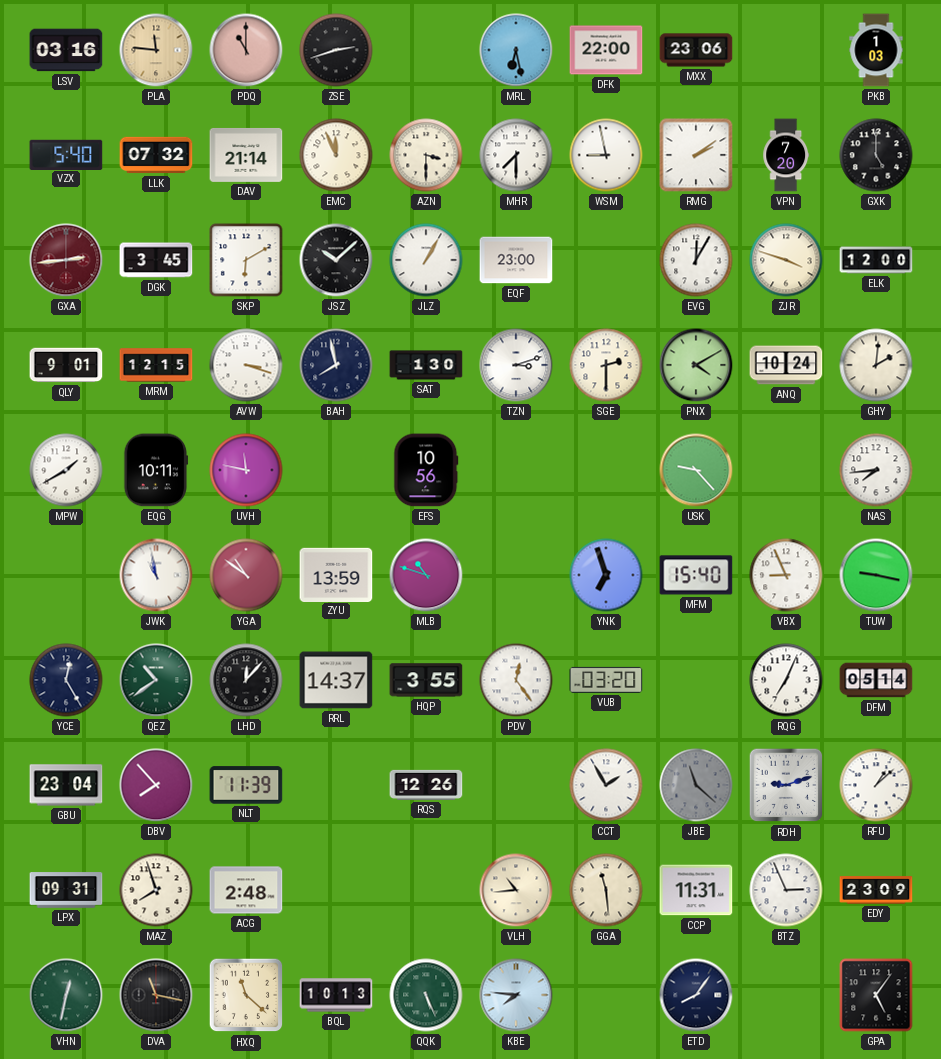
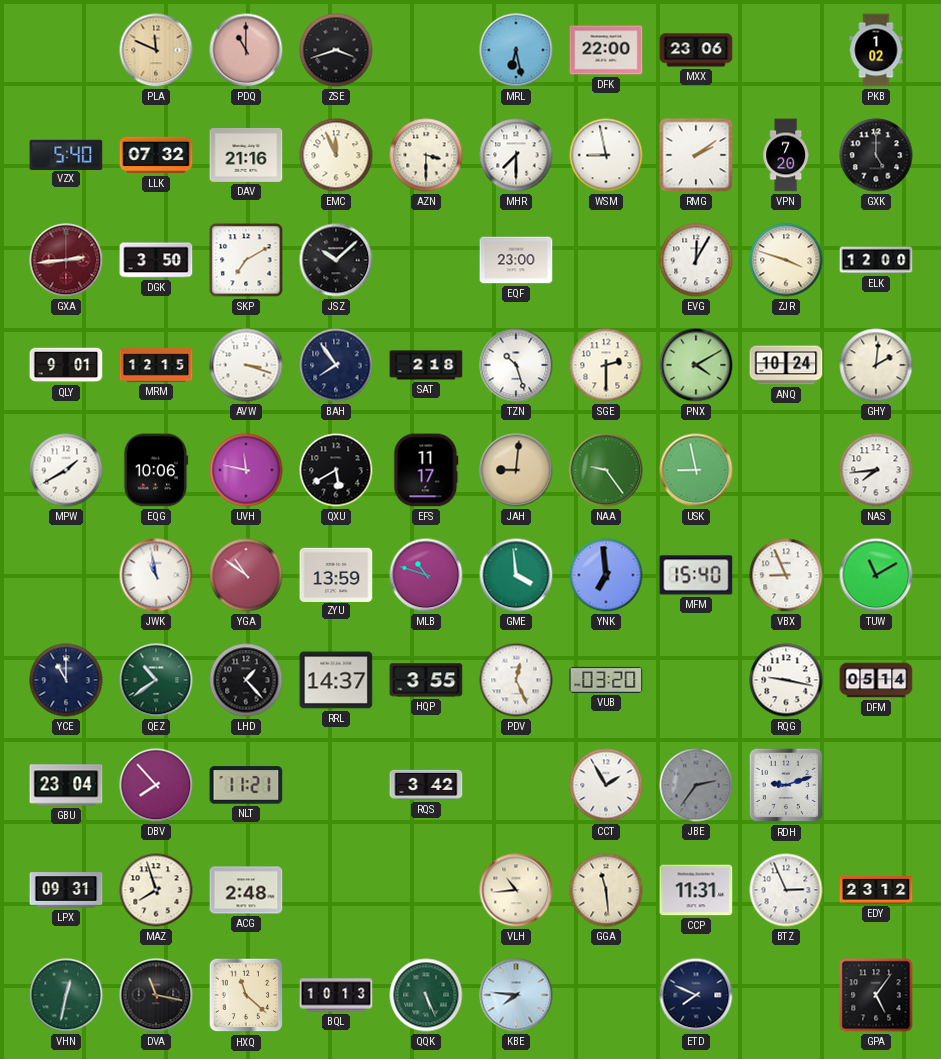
LSV: 03:16 -> none
PLA: 11:46 -> 11:49
ZSE: 2:42 -> 3:42
PKB: 1:03 -> 1:02
DAV: 21:14 -> 21:16
DGK: 3:45 -> 3:50
SKP: 6:10 -> 7:10
JLZ: 1:05 -> none
BAH: 7:58 -> 7:54
SAT: 1:30 -> 2:18
TZN: 3:12 -> 10:27
EQG: 10:11 -> 10:06
QXU: none -> 5:40
EFS: 10:56 -> 11:17
JAH: none -> 9:01
NAA: none -> 9:24
USK: 9:23 -> 8:58
GME: none -> 3:59
YNK: 6:57 -> 6:59
TUW: 9:17 -> 11:10
YCE: 12:25 -> 11:00
LHD: 12:07 -> 1:23
PDV: 12:24 -> 12:26
RQG: 7:04 -> 9:17
NLT: 11:39 -> 11:21
RQS: 12:26 -> 3:42
JBE: 11:22 -> 2:36
RFU: 1:08 -> none
EDY: 23:09 -> 23:12
ETD: 8:06 -> 7:49
